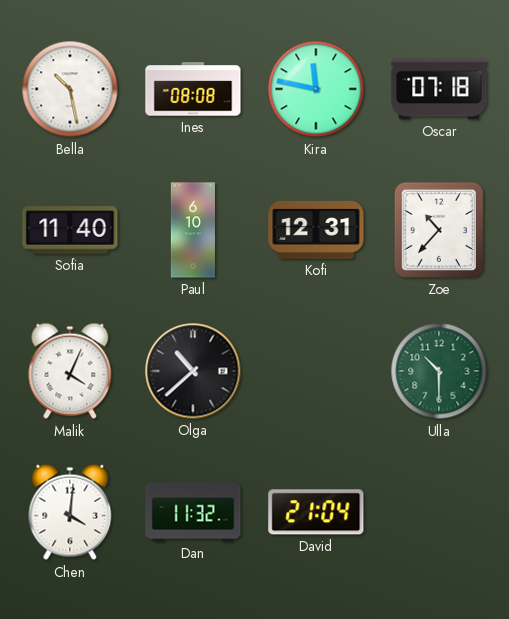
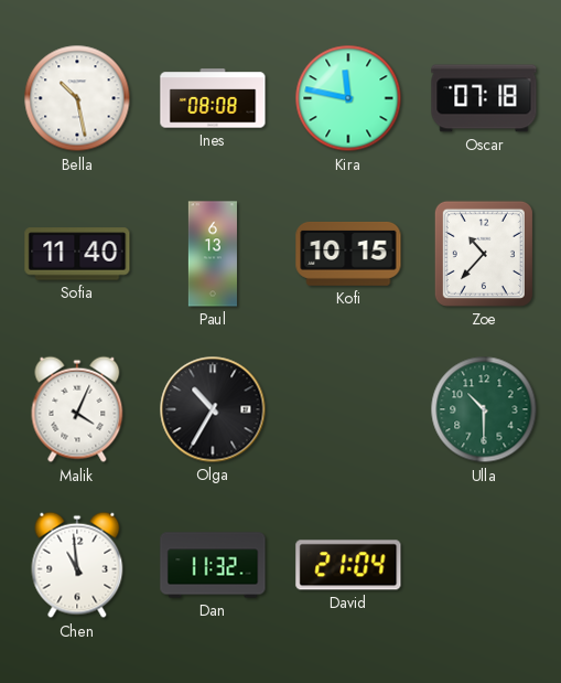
Paul: 6:10 -> 6:13
Kofi: 12:31 -> 10:15
Olga: 10:38 -> 10:35
Chen: 4:01 -> 10:59
